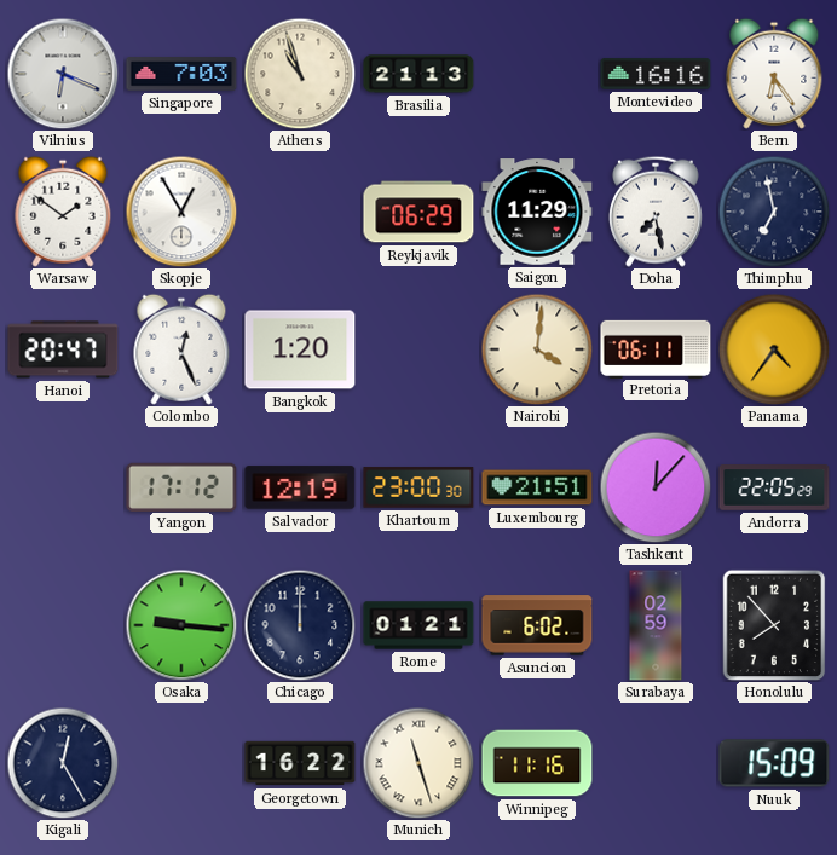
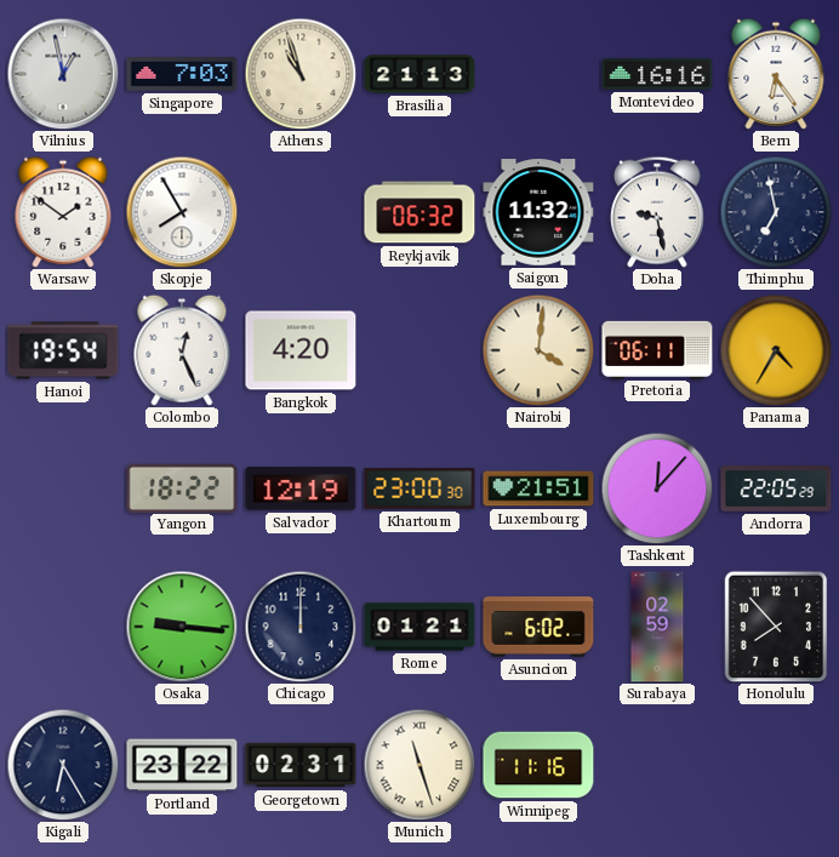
Vilnius: 6:19 -> 12:58
Skopje: 12:55 -> 7:55
Reykjavik: 06:29 -> 06:32
Saigon: 11:29 -> 11:32
Doha: 7:28 -> 9:28
Hanoi: 20:47 -> 19:54
Bangkok: 1:20 -> 4:20
Panama: 4:36 -> 4:35
Yangon: 17:12 -> 18:22
Kigali: 12:25 -> 6:25
Portland: none -> 23:22
Georgetown: 16:22 -> 02:31
Nuuk: 15:09 -> none
